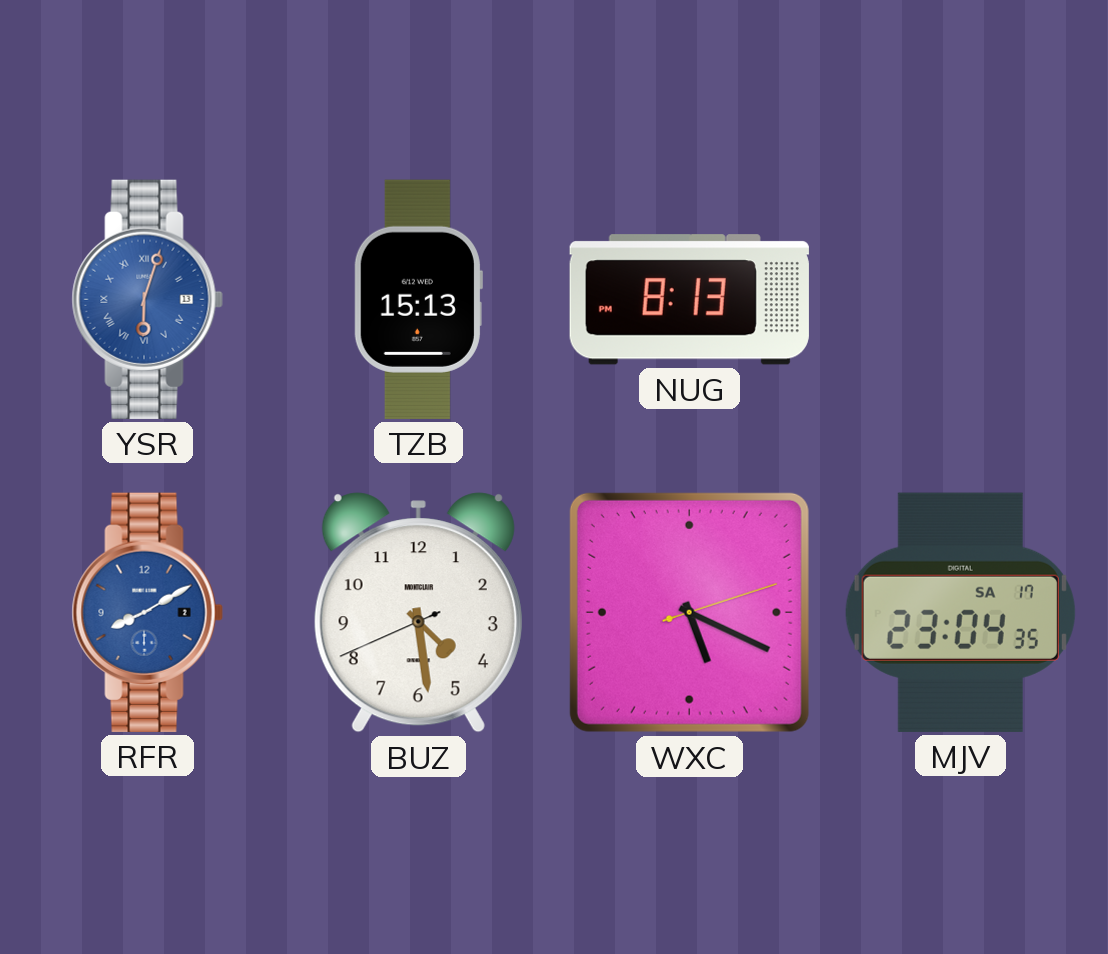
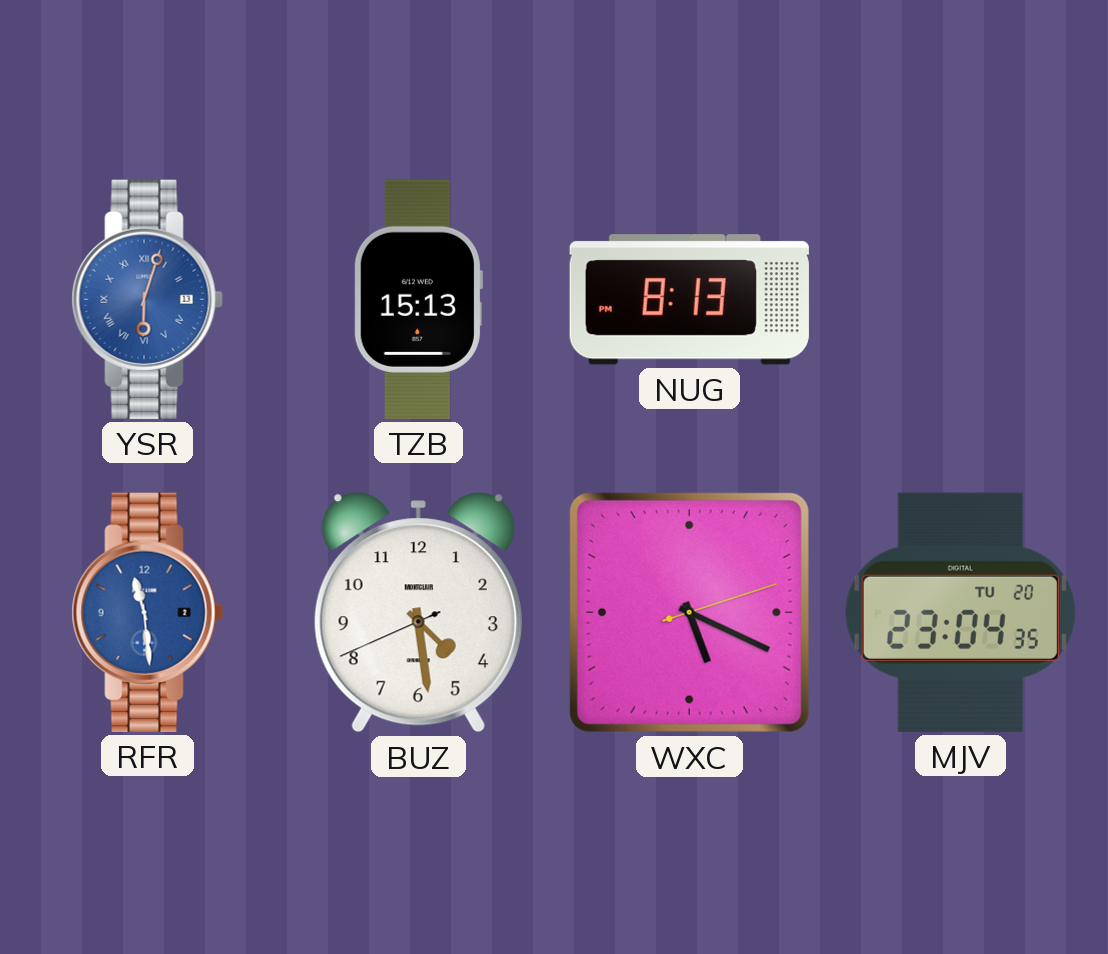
RFR: 8:10 -> 11:29
MJV date: SA 17 -> TU 20
